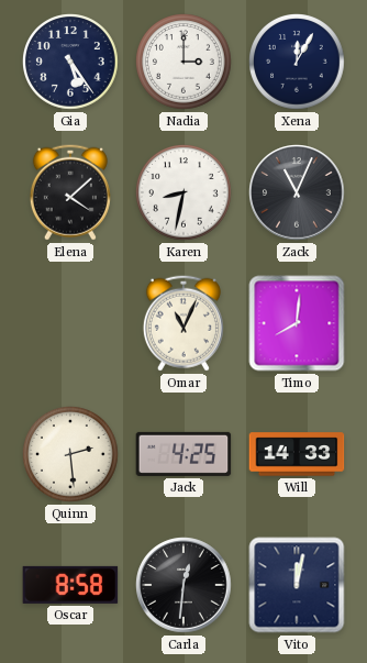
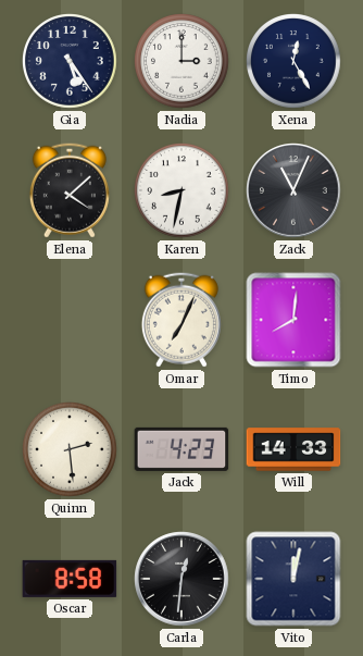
Xena: 12:05 -> 12:25
Omar: 11:04 -> 7:04
Jack: 4:25 -> 4:23
